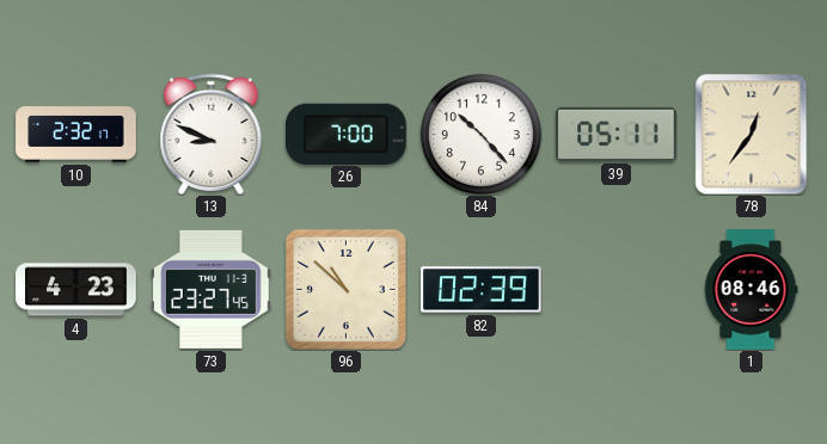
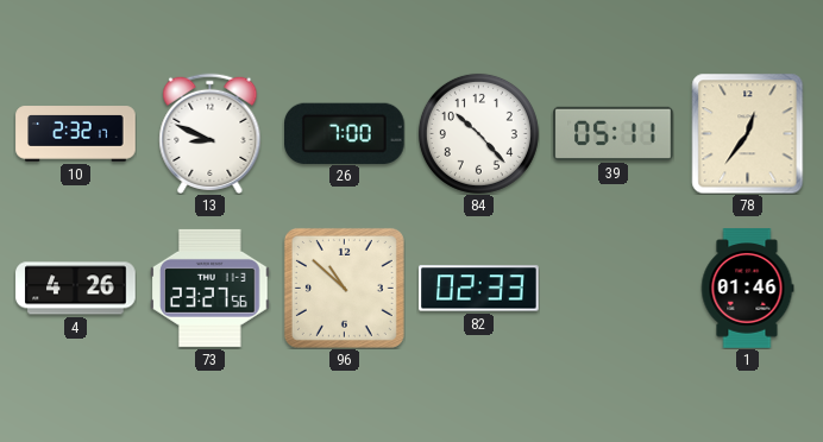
4: 4:23 -> 4:26
73: 23:27:45 -> 23:27:56
82: 02:39 -> 02:33
1: 08:46 -> 01:46
